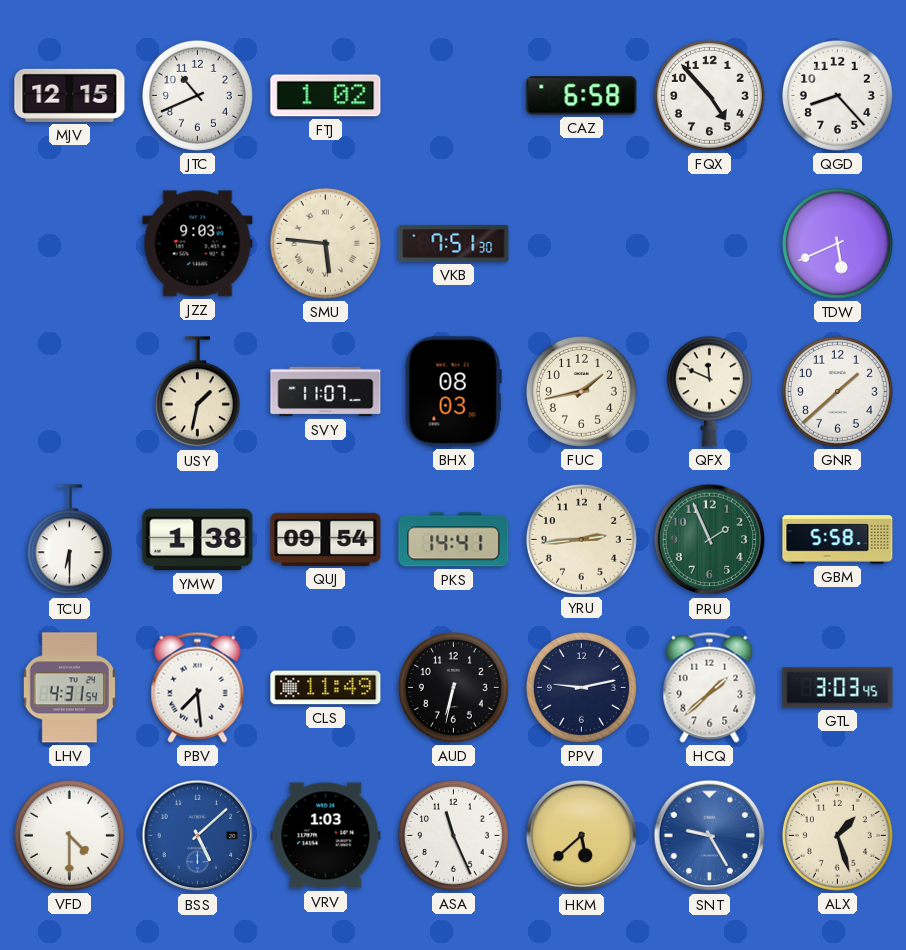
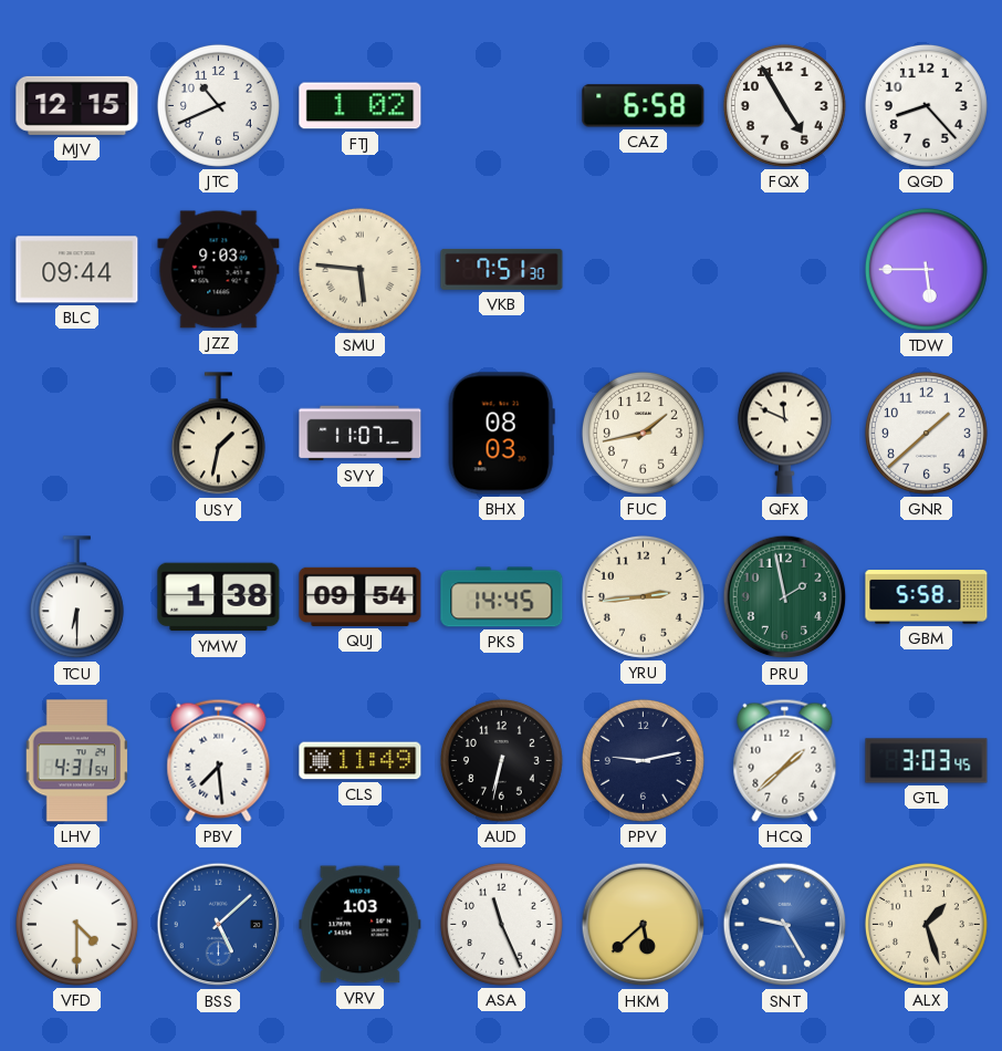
FQX: 4:53 -> 4:55
BLC: none -> 09:44
TDW: 5:41 -> 5:45
PKS: 14:41 -> 14:45
PRU: 1:56 -> 1:58
